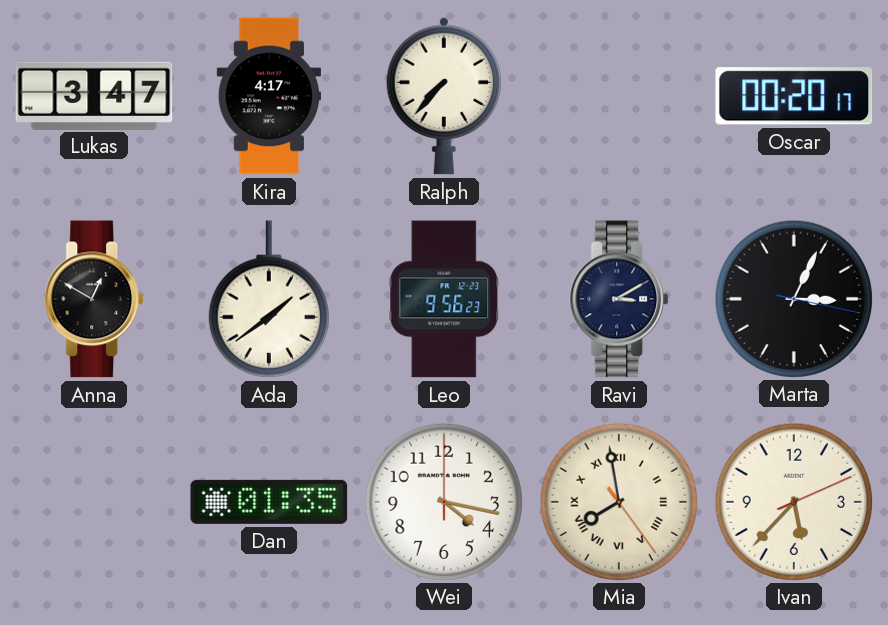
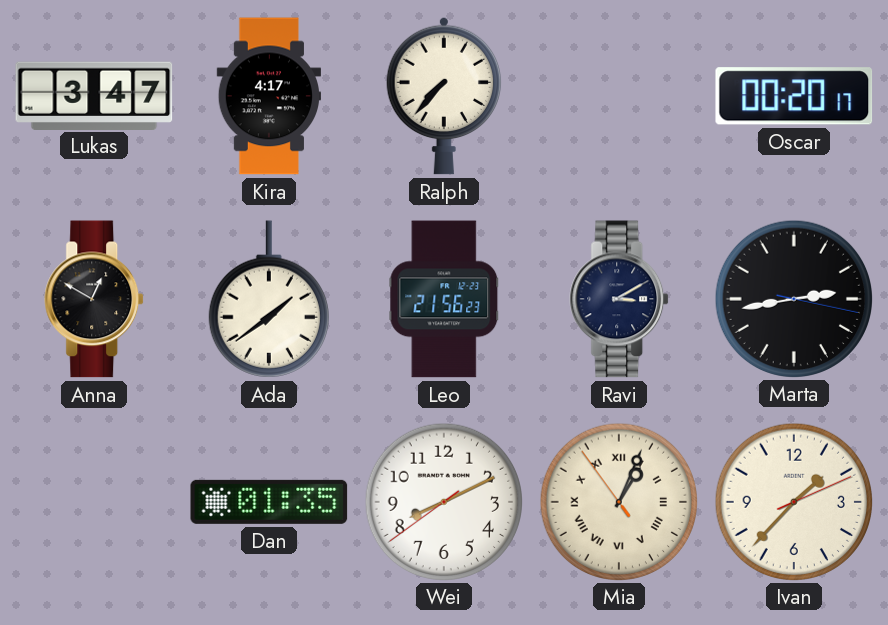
Leo: 9:56 -> 21:56
Marta: 3:04 -> 2:43
Wei: 4:17 -> 8:10
Mia: 7:58 -> 1:03
Ivan: 5:37 -> 1:37
